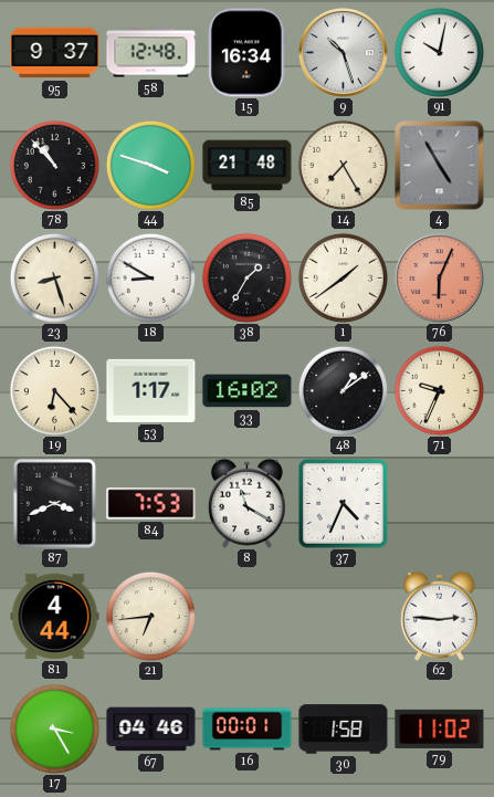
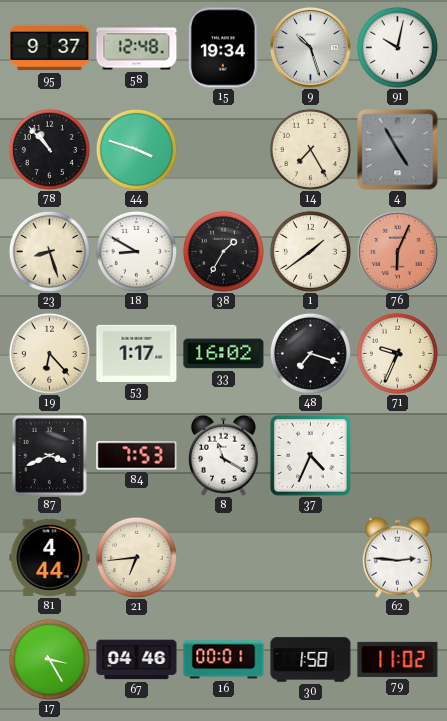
15: 16:34 -> 19:34
85: 21:48 -> none
48: 1:09 -> 7:18
